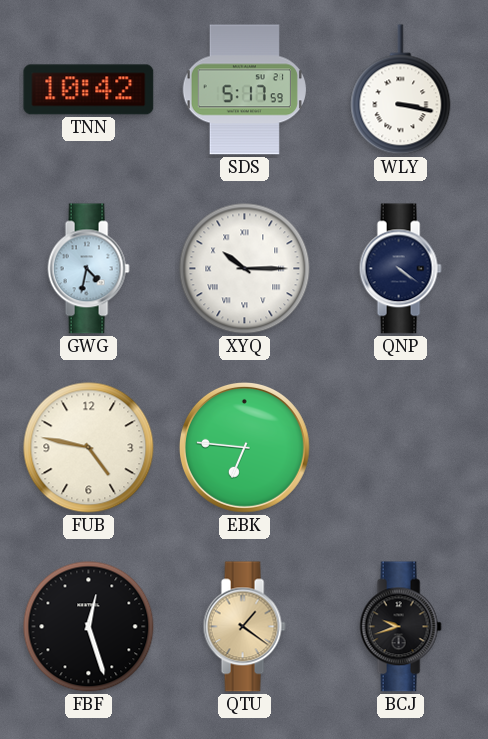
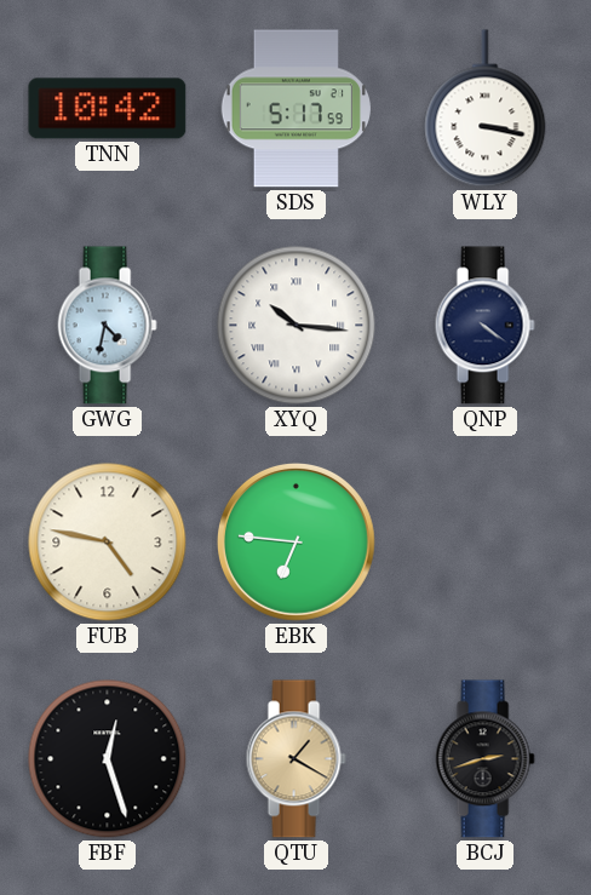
XYQ: 10:15 -> 10:16
QTU: 1:21 -> 1:20
BCJ: 9:42 -> 2:42
